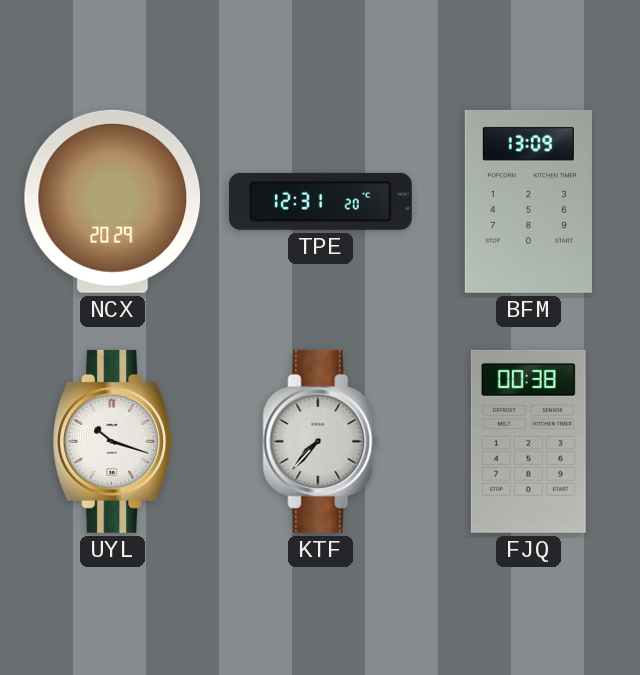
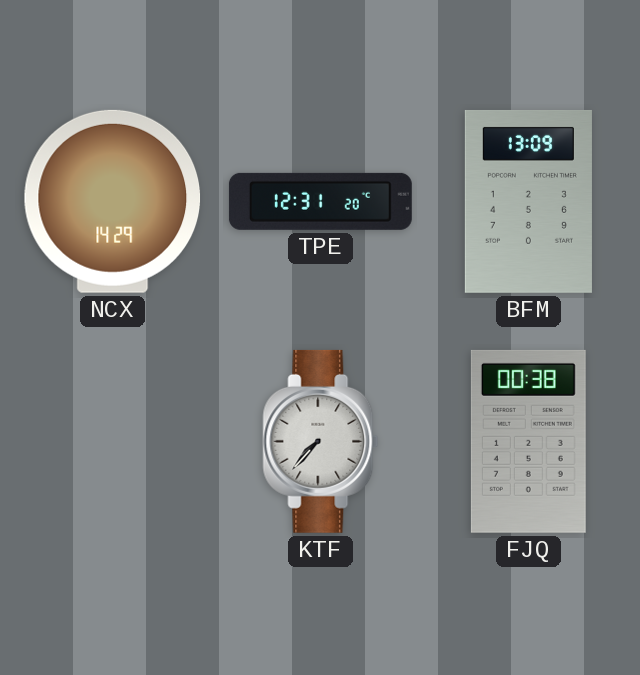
NCX: 20:29 -> 14:29
UYL: 10:18 -> none
